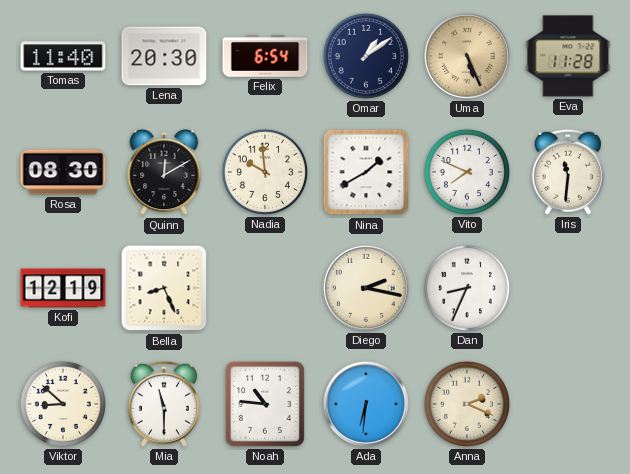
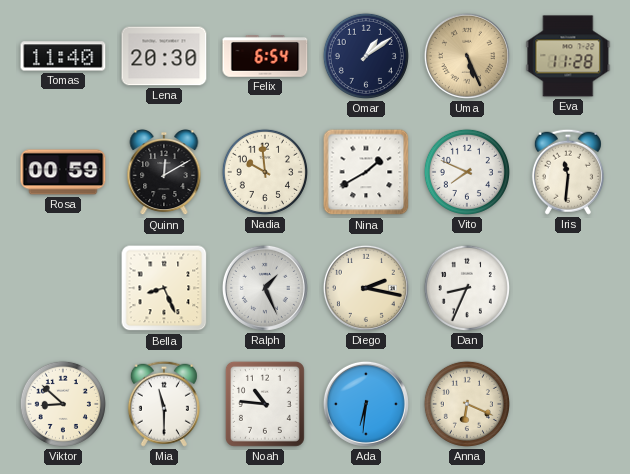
Rosa: 08:30 -> 00:59
Kofi: 12:19 -> none
Ralph: none -> 1:26
Anna: 2:19 -> 6:19
